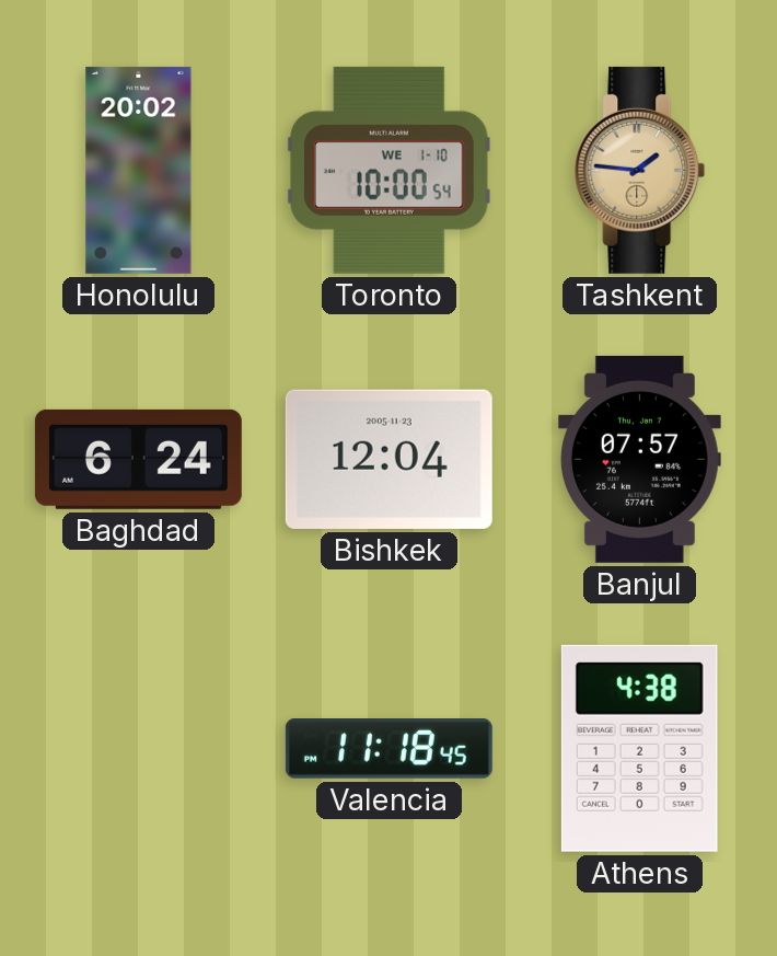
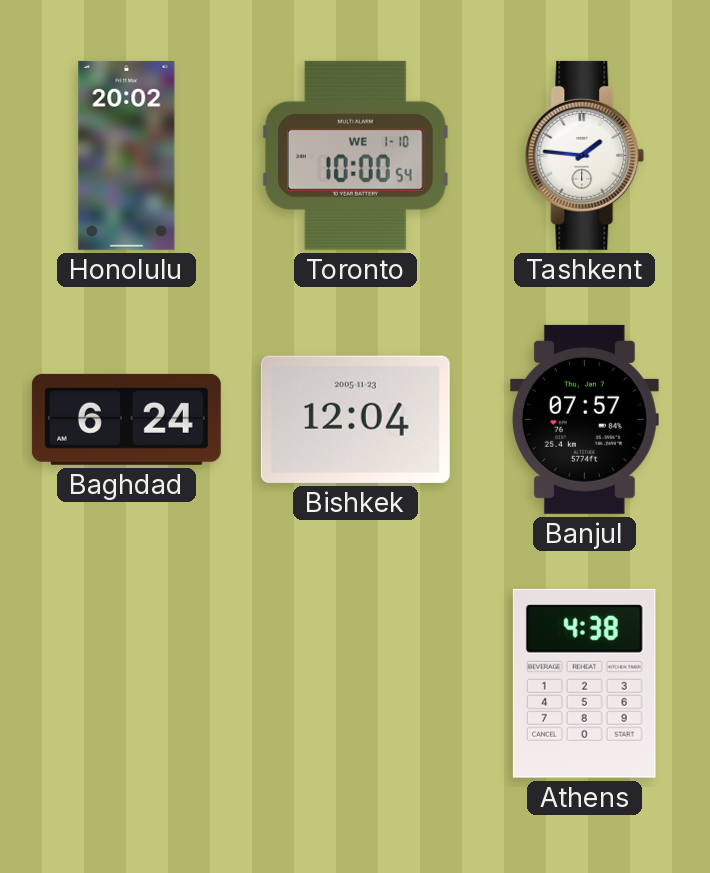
Tashkent dial: champagne -> white
Valencia: 11:18 -> none
